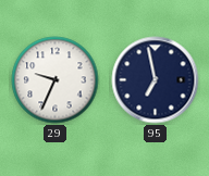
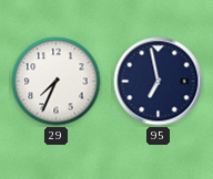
29: 9:34 -> 7:34
